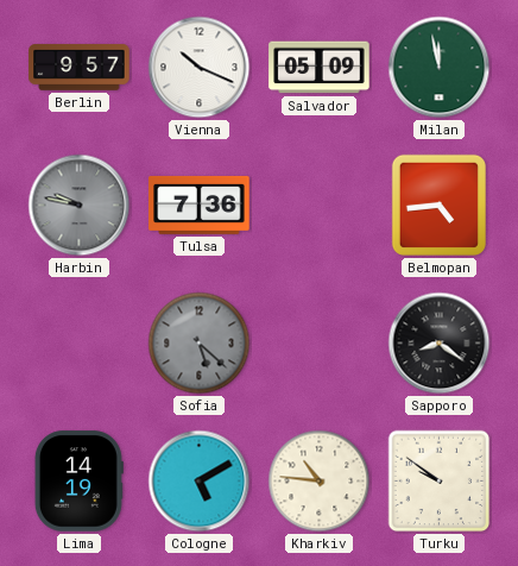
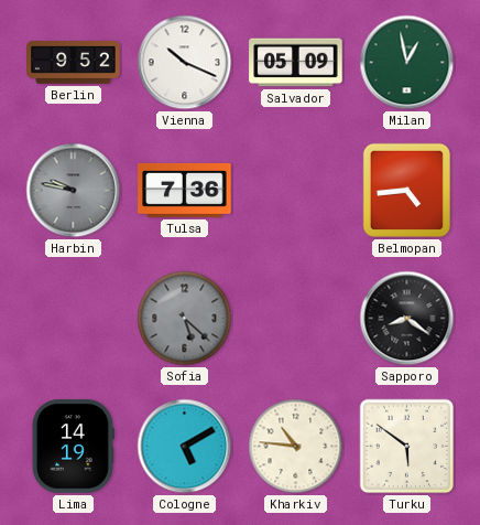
Berlin: 9:57 -> 9:52
Milan: 11:58 -> 12:58
Turku: 9:51 -> 5:51
